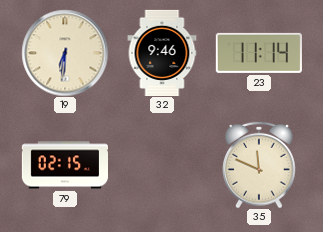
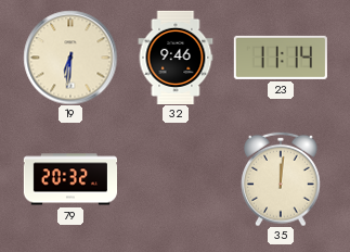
79: 02:15 -> 20:32
35: 11:49 -> 12:01
